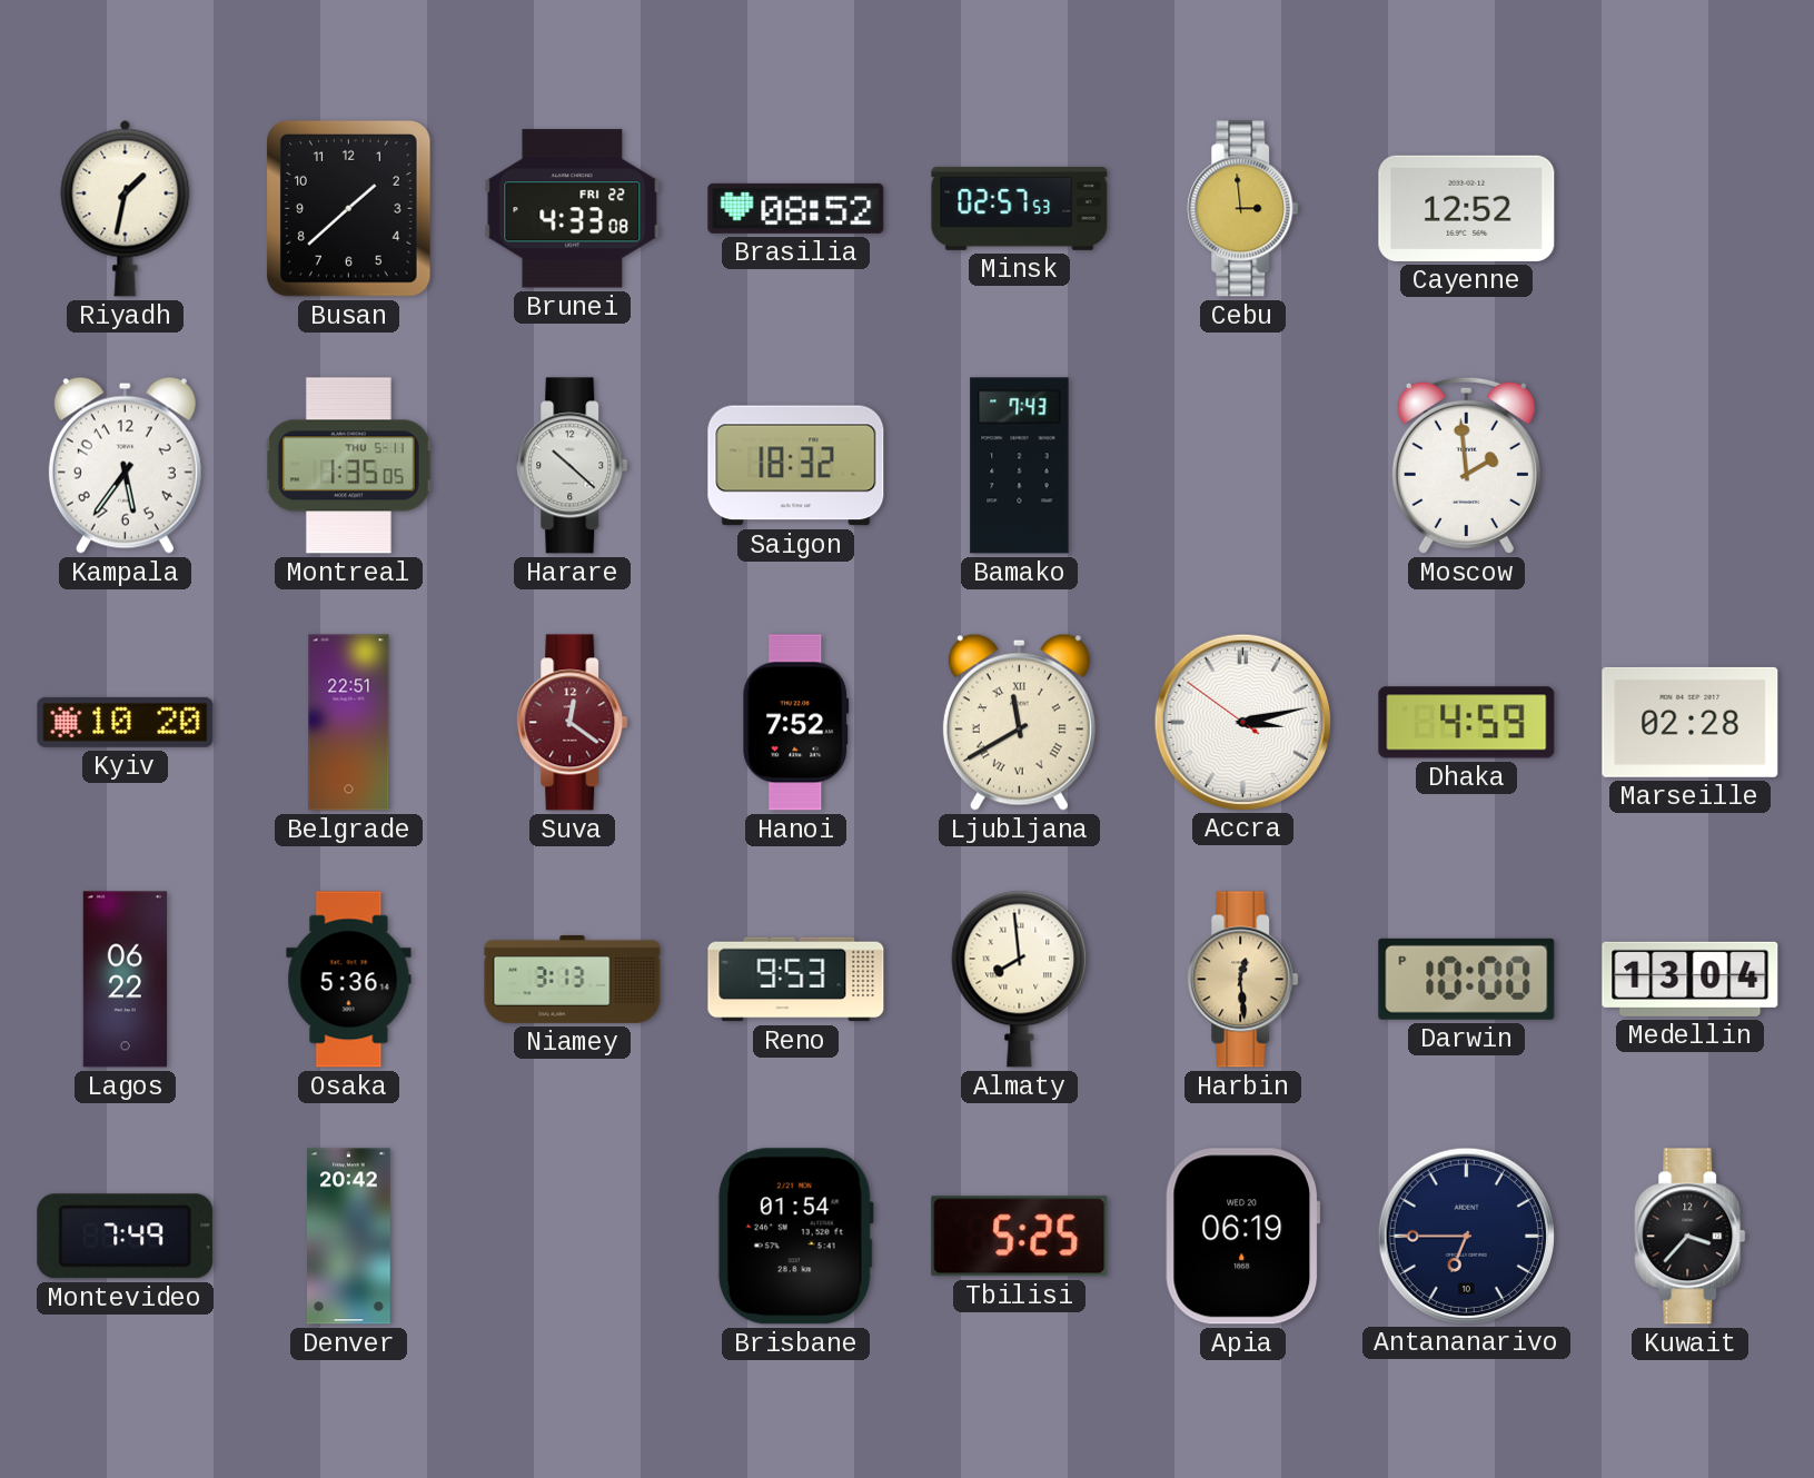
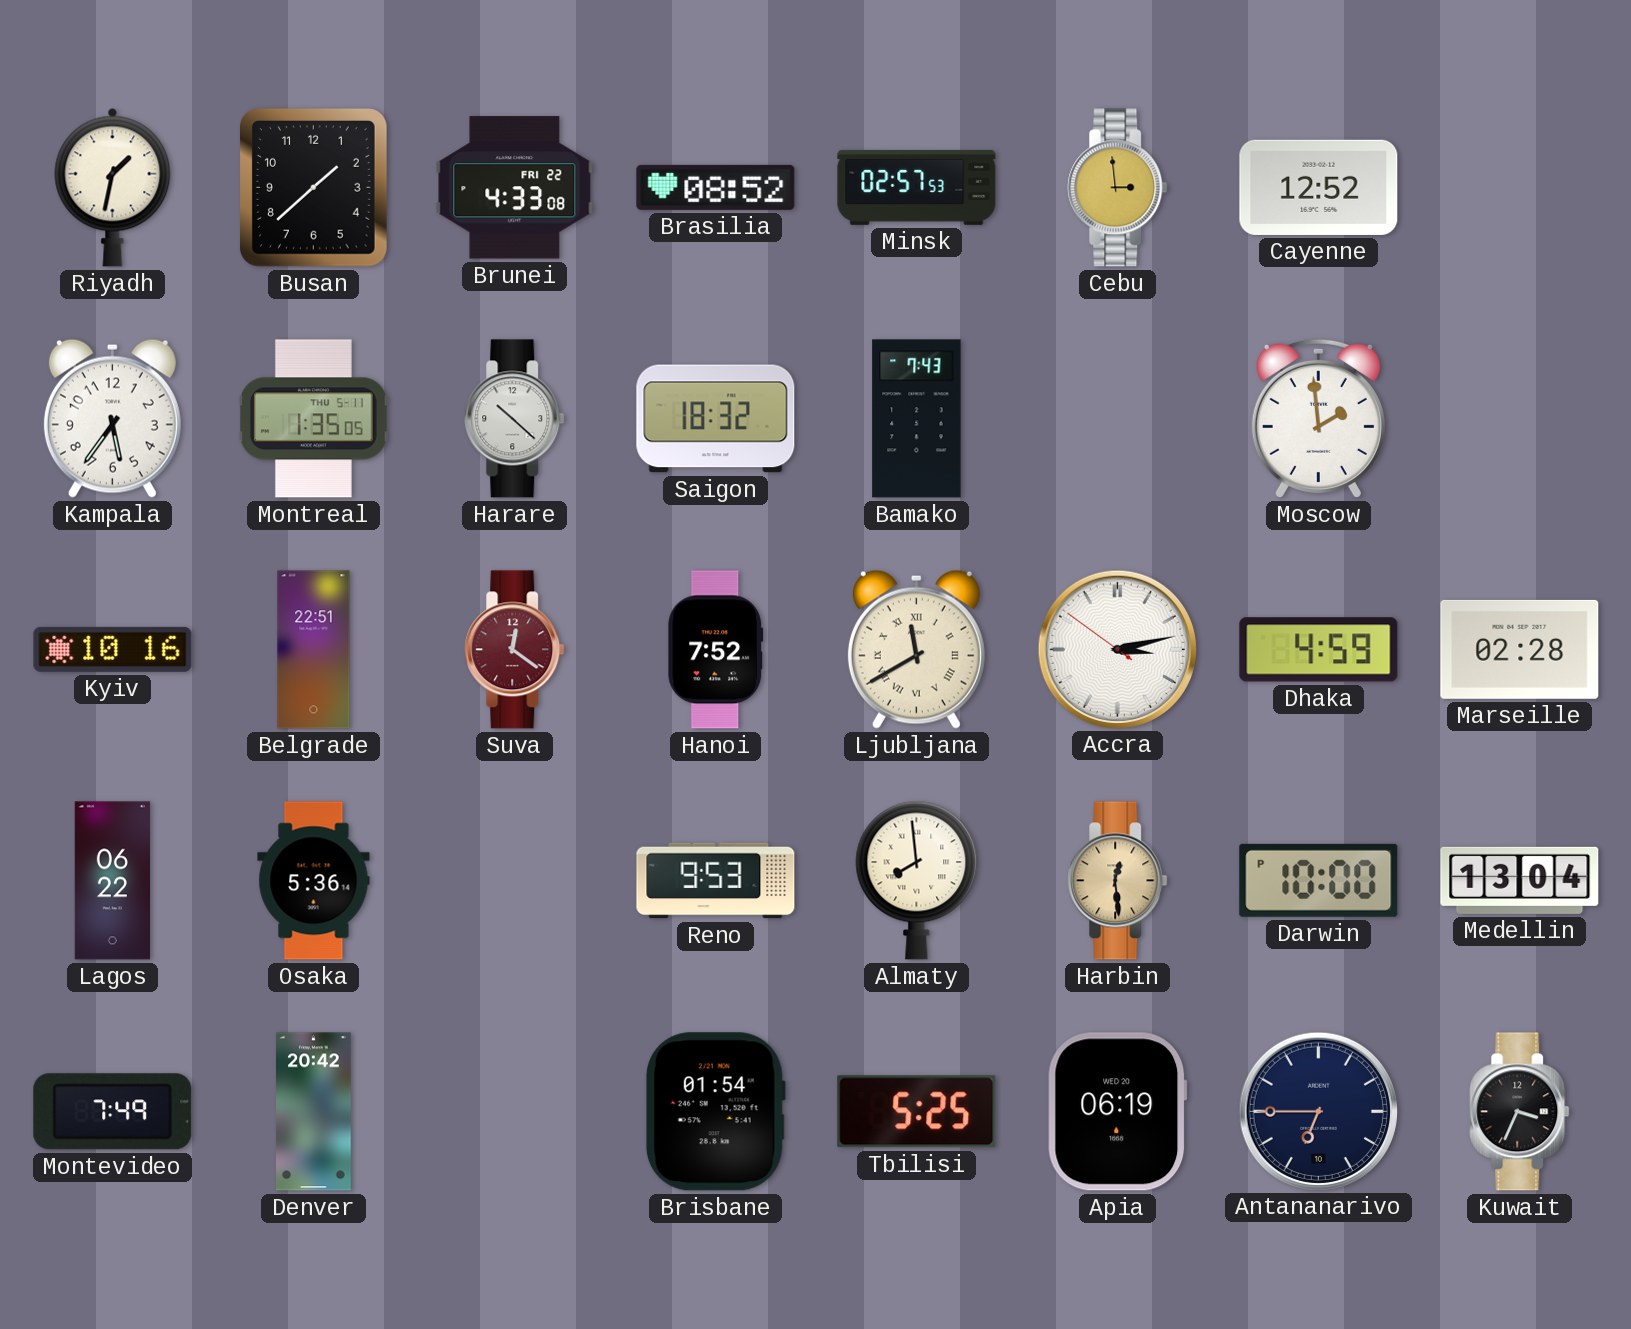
Kyiv: 10:20 -> 10:16
Niamey: 3:13 -> none
Kuwait: 3:37 -> 3:34
